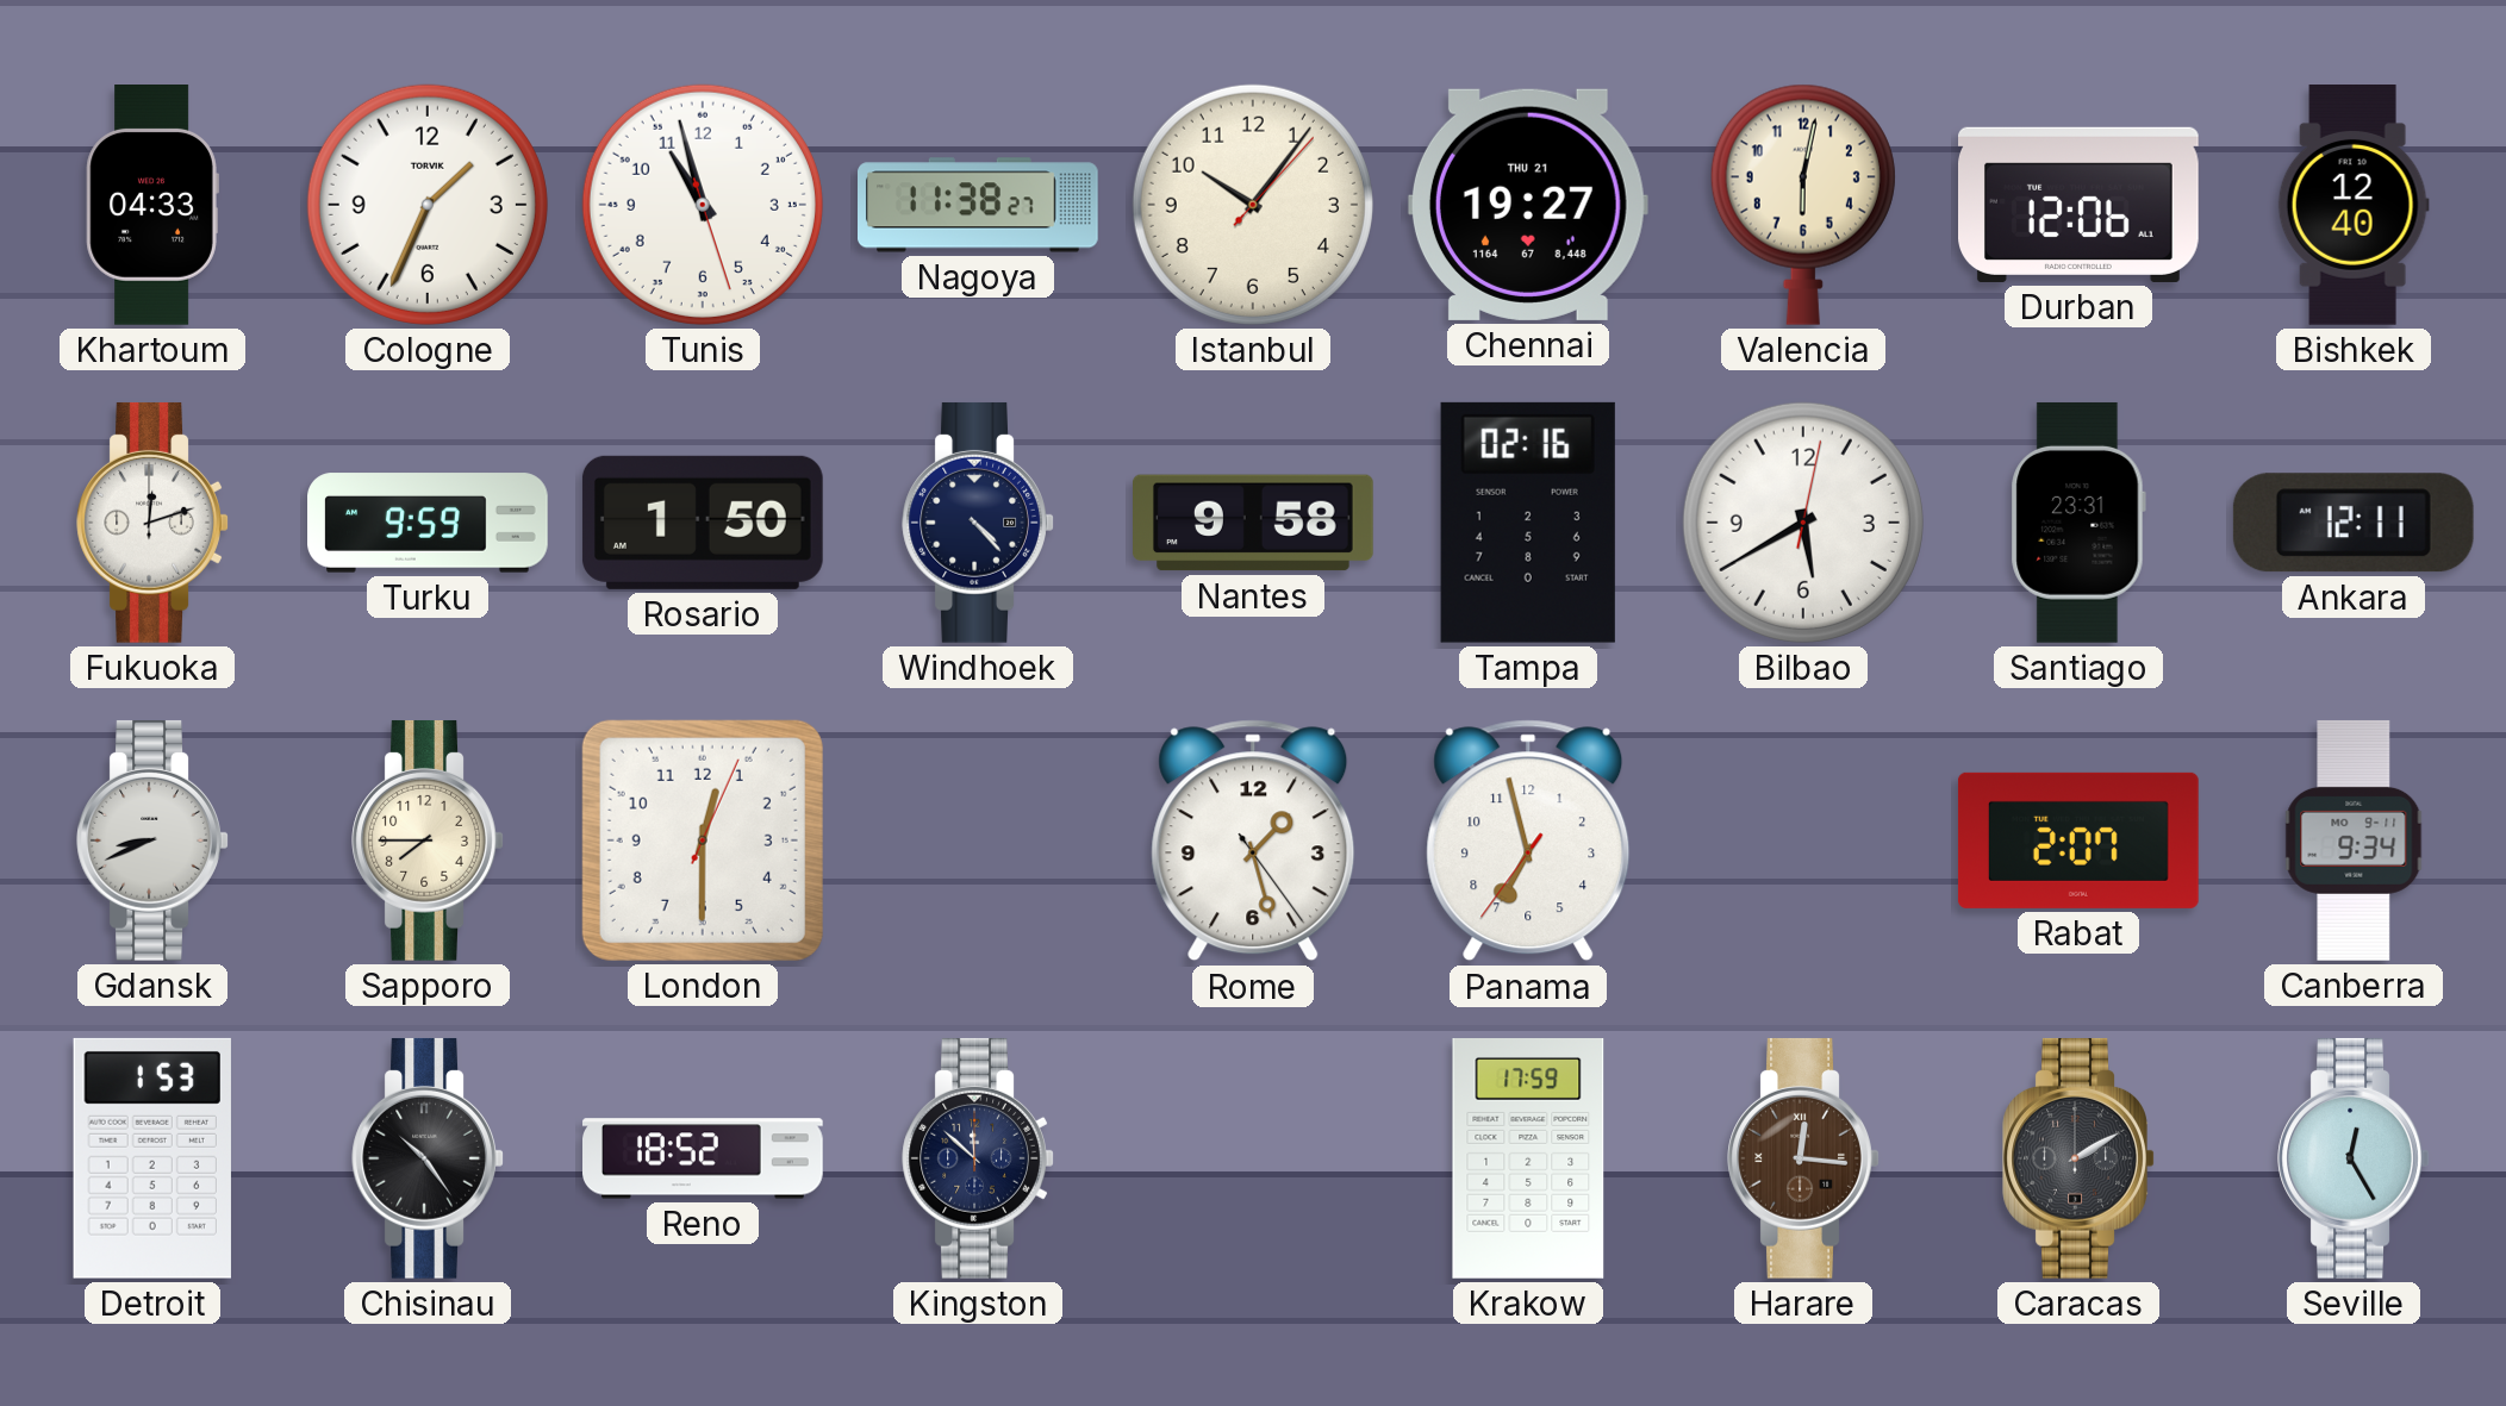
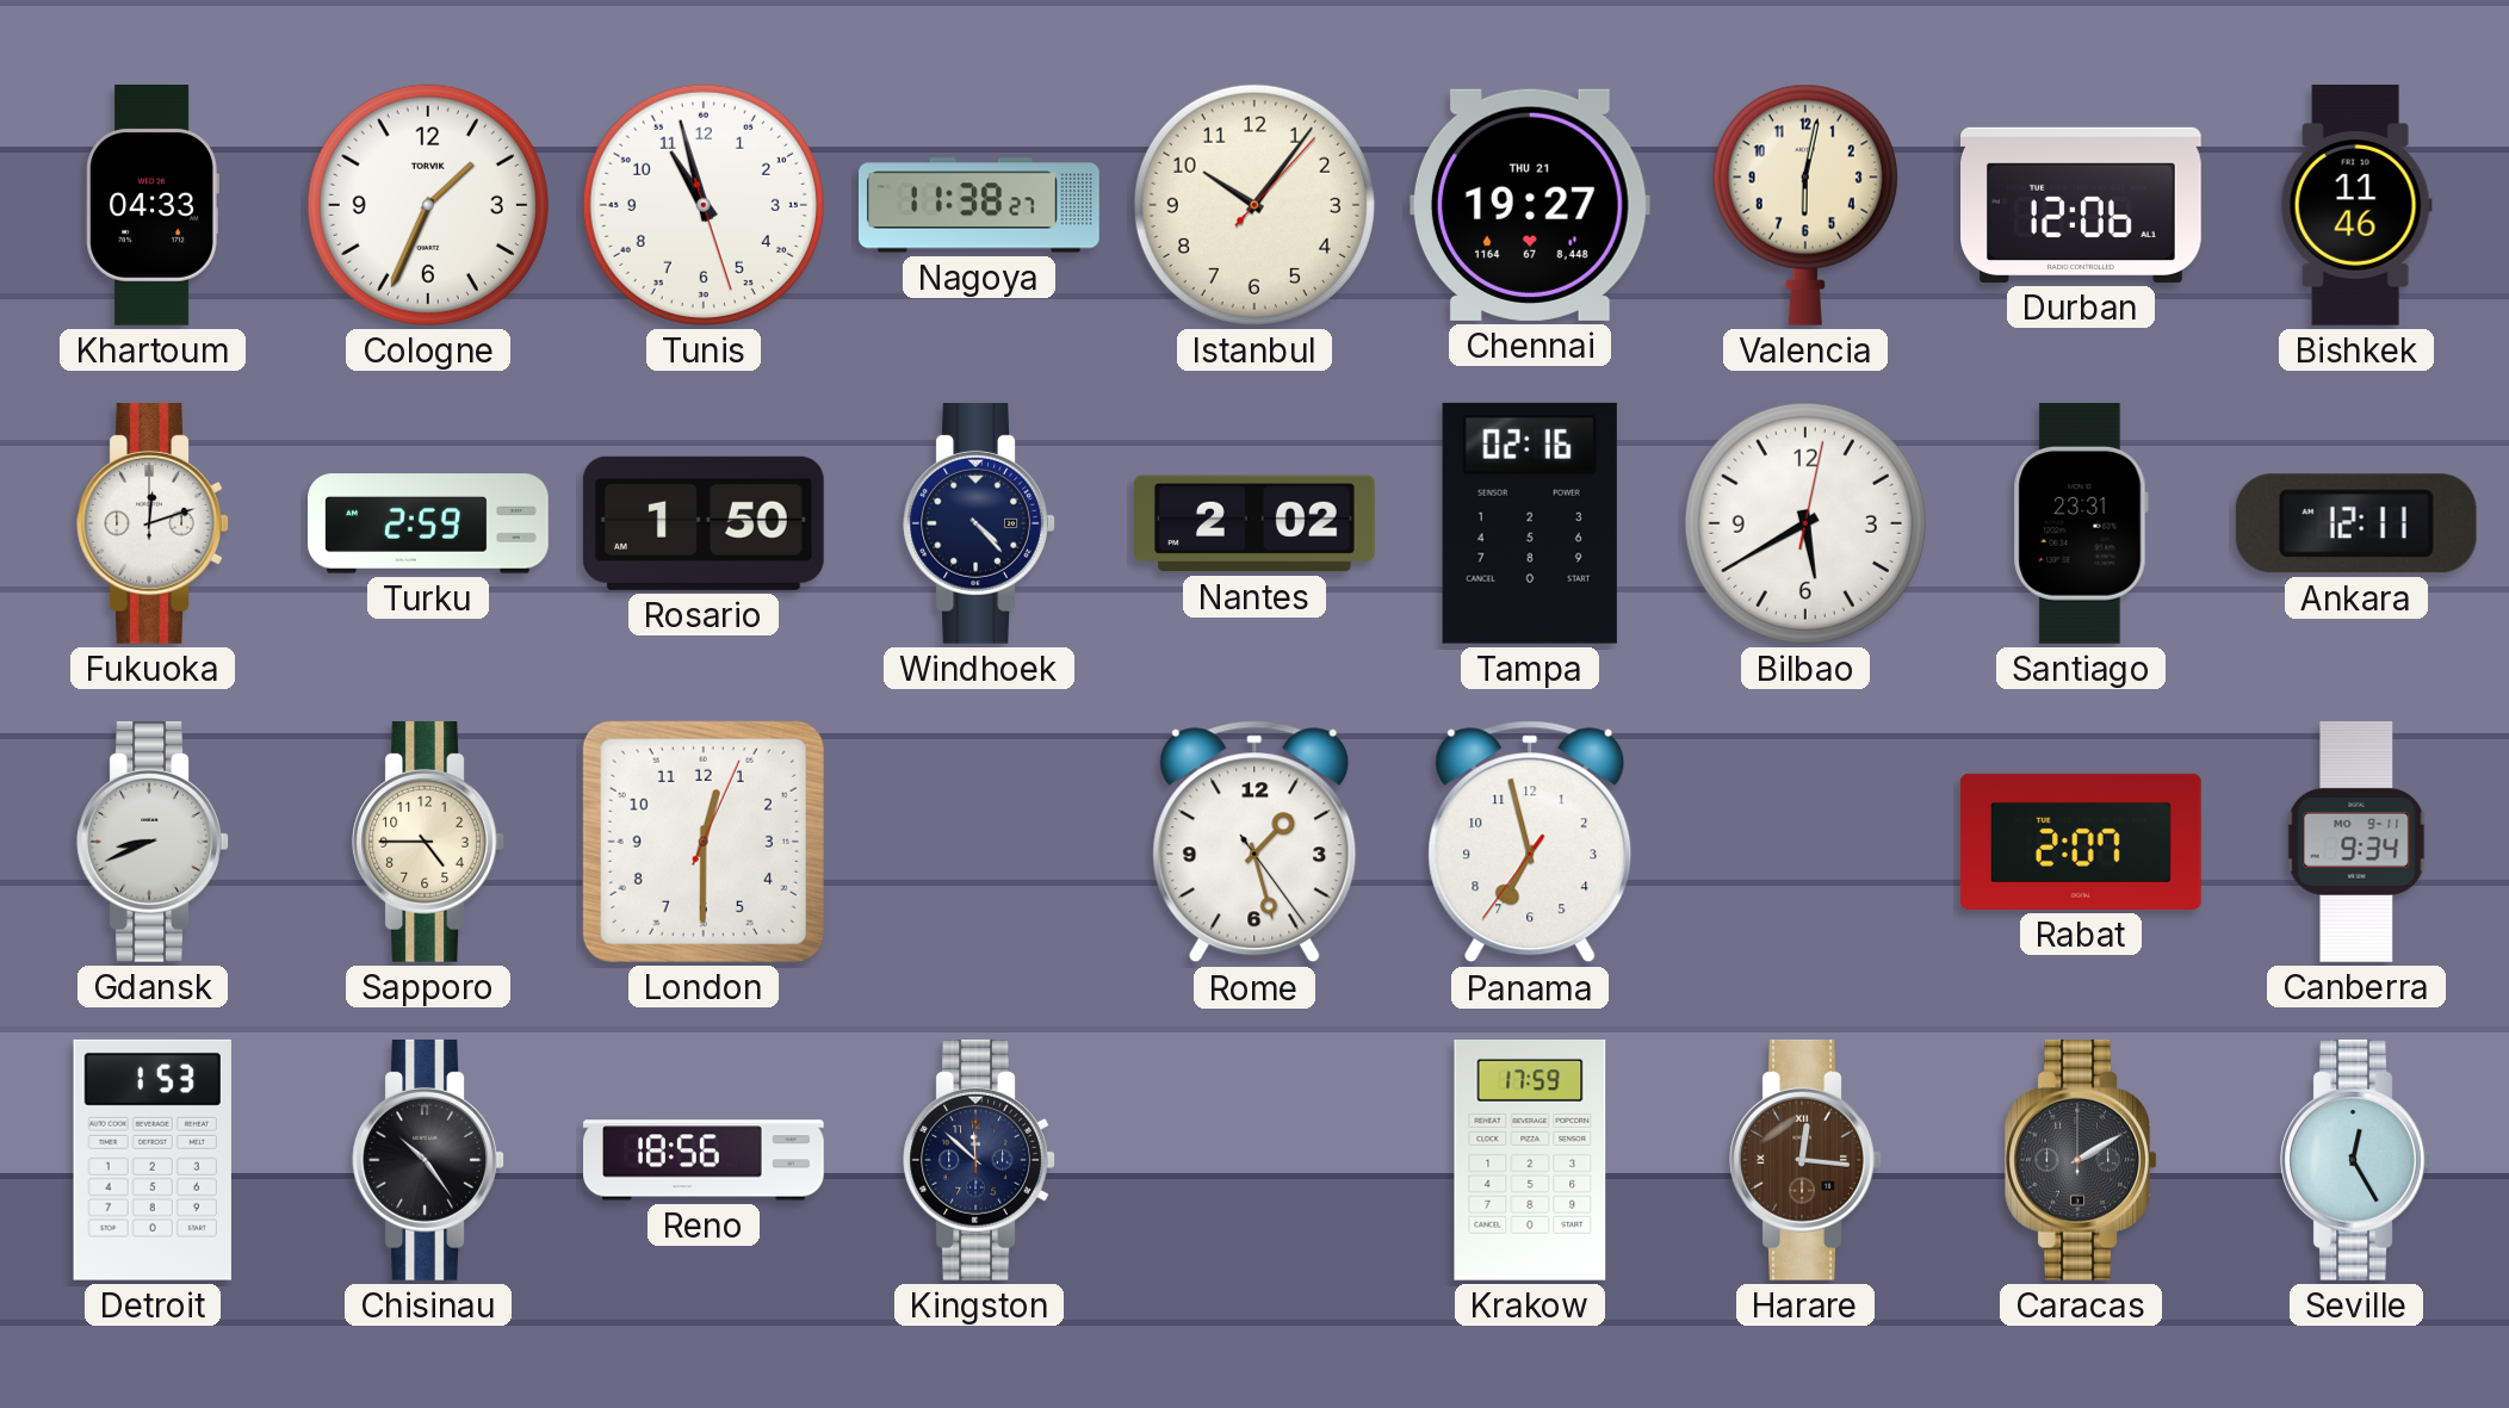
Bishkek: 12:40 -> 11:46
Turku: 9:59 -> 2:59
Nantes: 9:58 -> 2:02
Sapporo: 7:45 -> 4:45
Reno: 18:52 -> 18:56
